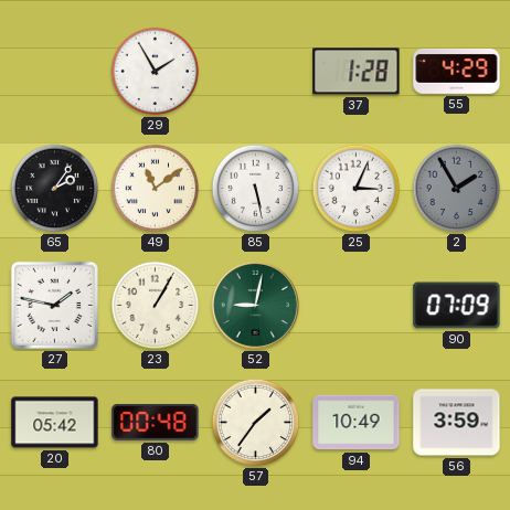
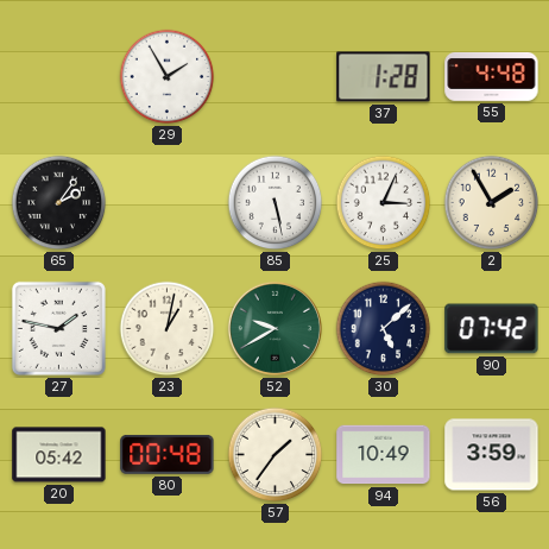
55: 4:29 -> 4:48
49: 11:09 -> none
2 dial: grey -> cream
23: 1:05 -> 1:02
52: 9:02 -> 9:40
30: none -> 5:08
90: 07:09 -> 07:42
